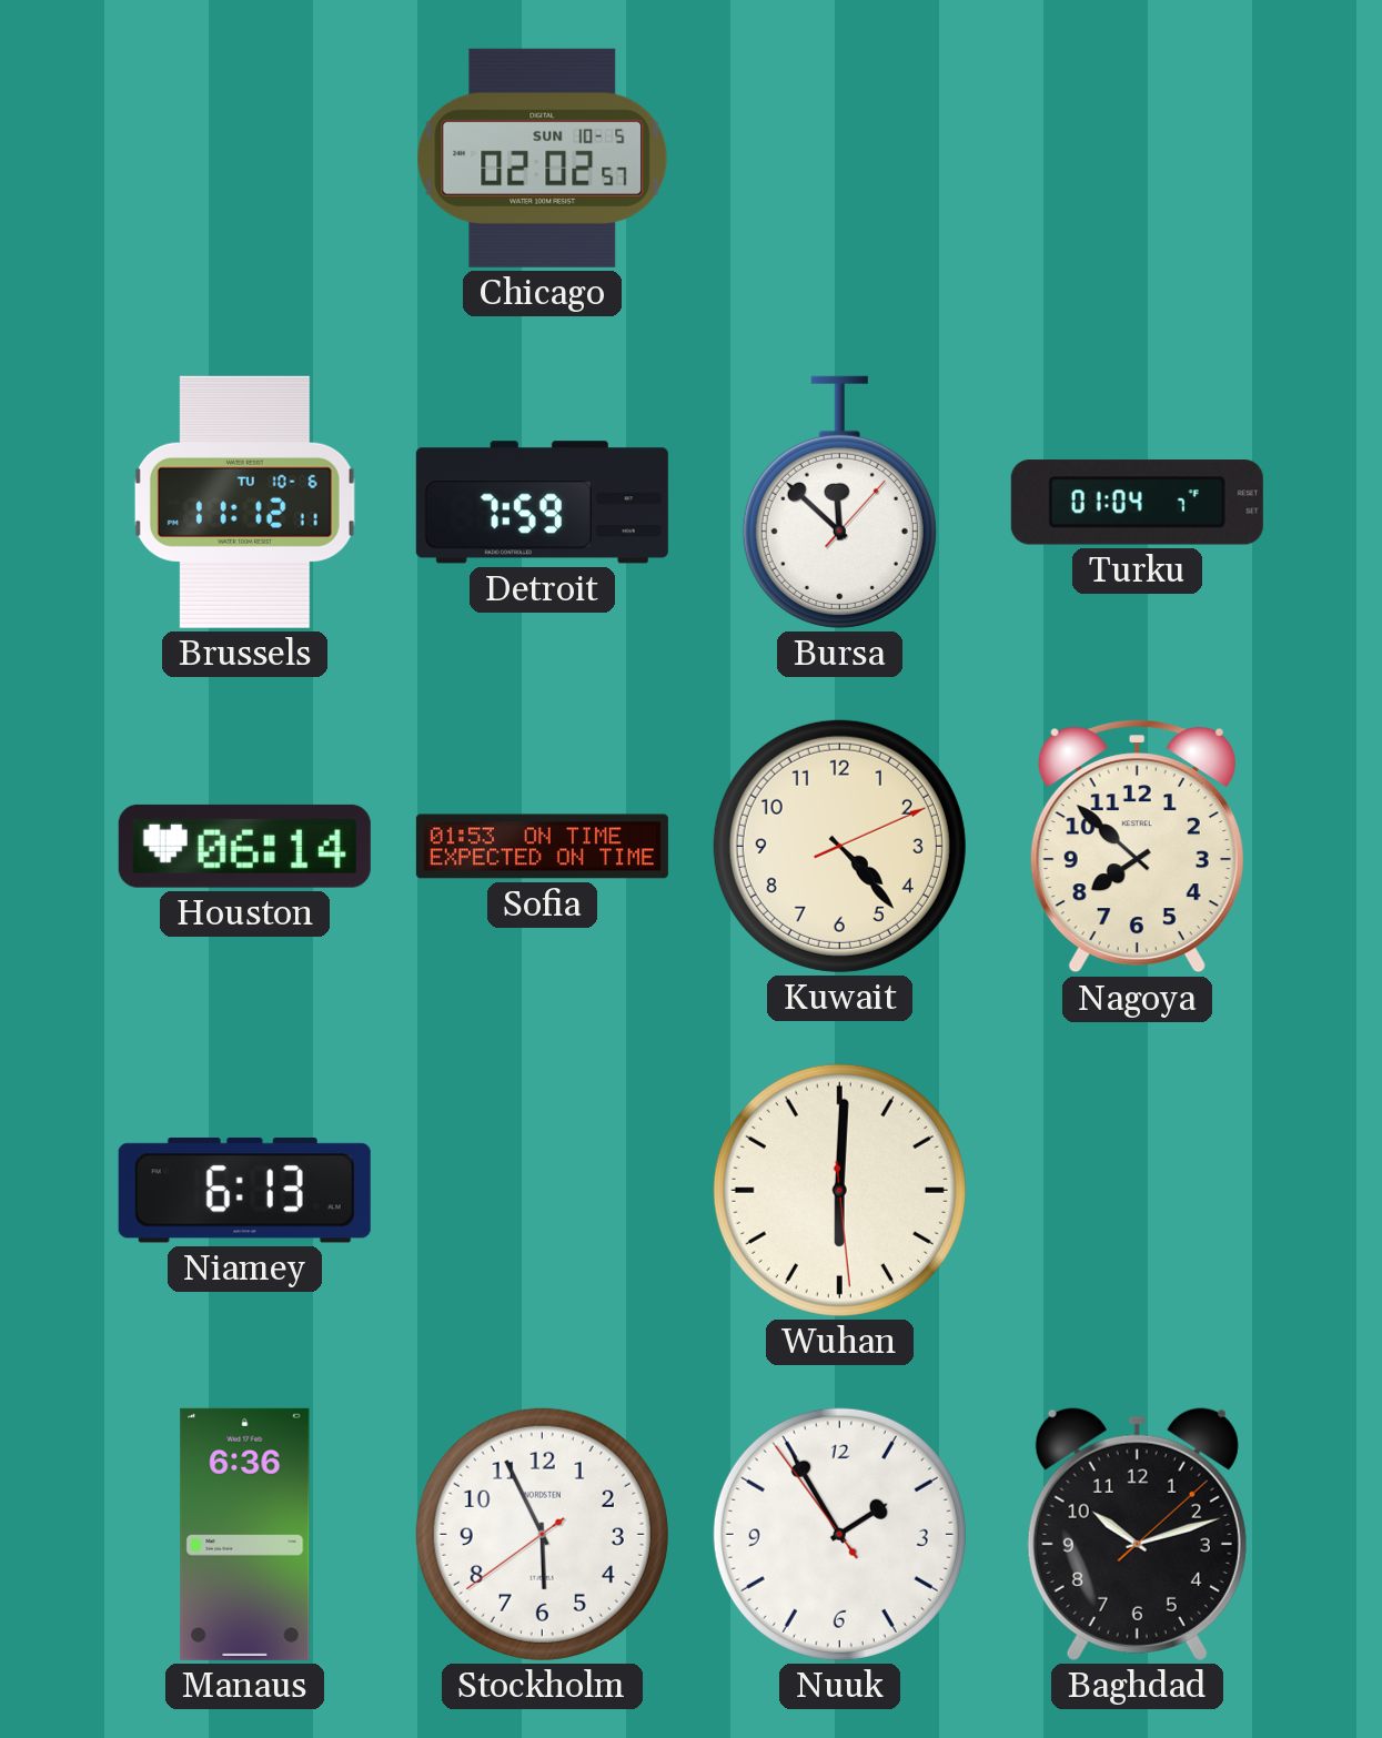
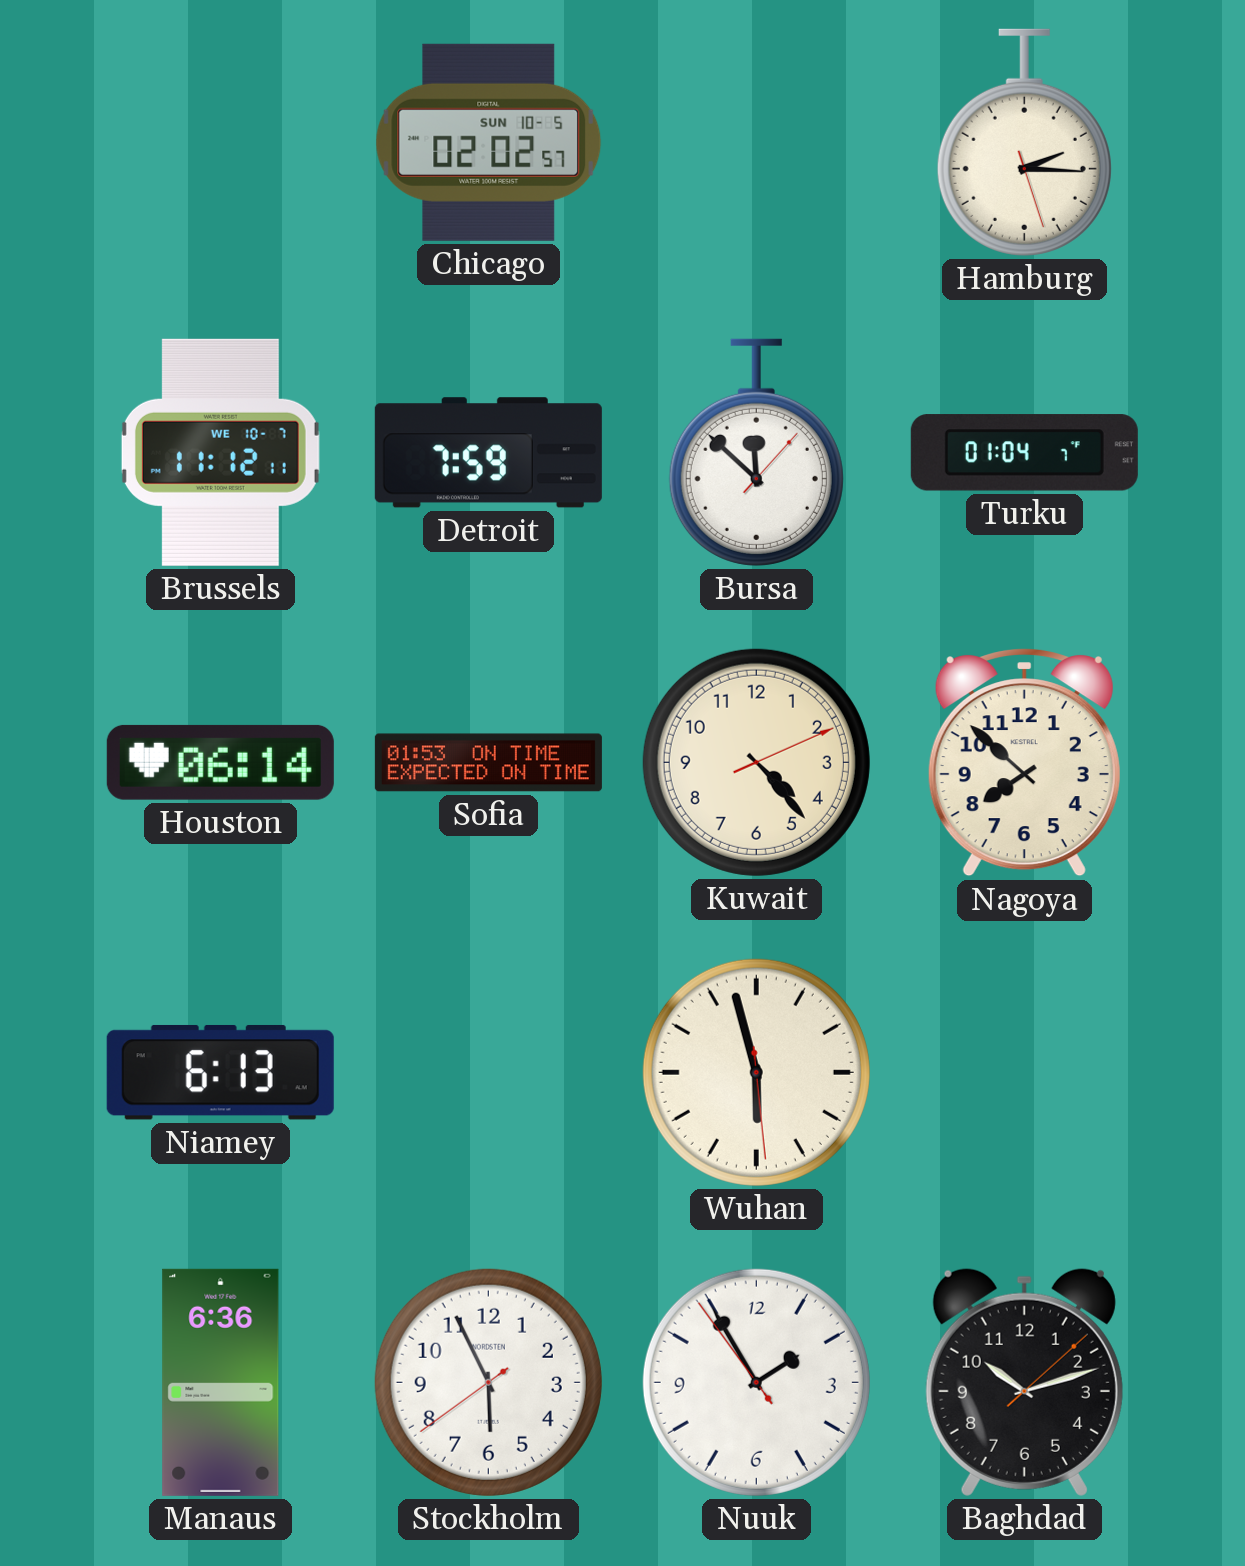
Hamburg: none -> 2:15
Brussels date: TU 10-6 -> WE 10-7
Wuhan: 6:00 -> 5:57
